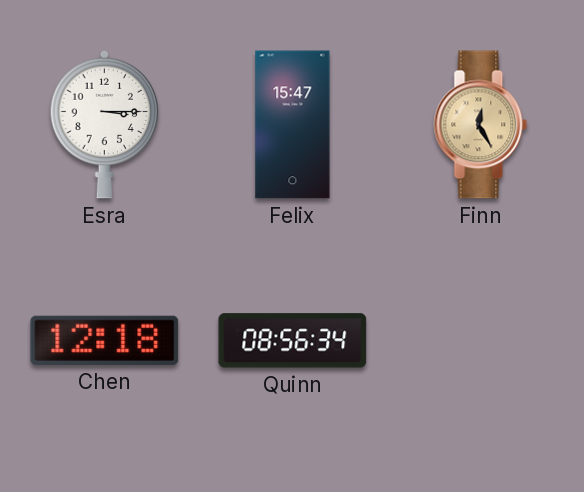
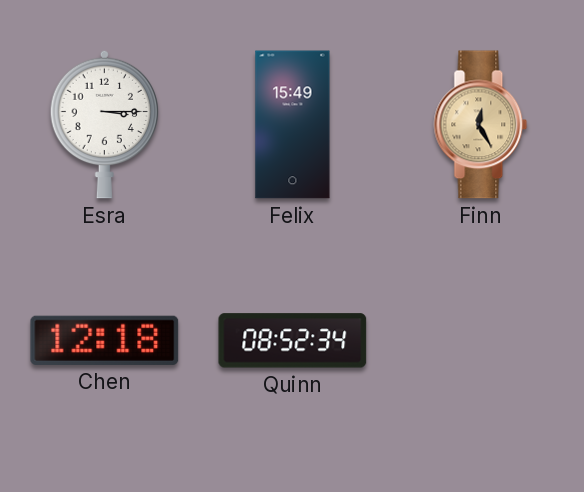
Felix: 15:47 -> 15:49
Quinn: 08:56 -> 08:52
